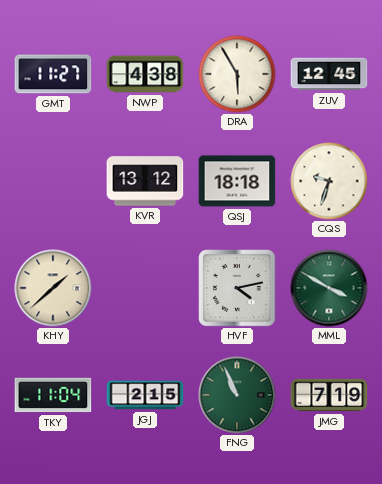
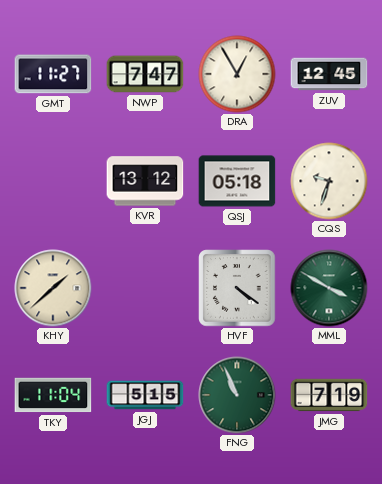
NWP: 4:38 -> 7:47
DRA: 5:55 -> 12:55
QSJ: 18:18 -> 05:18
HVF: 4:13 -> 4:21
JGJ: 2:15 -> 5:15
